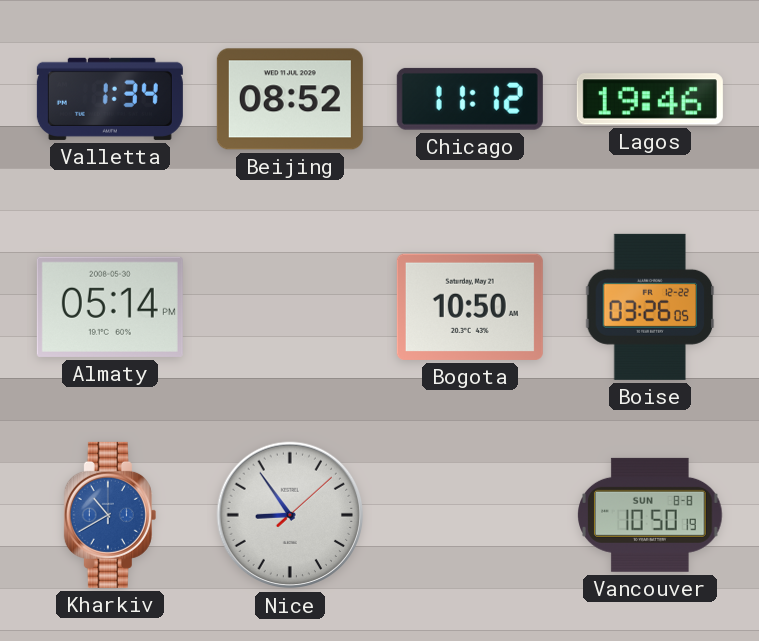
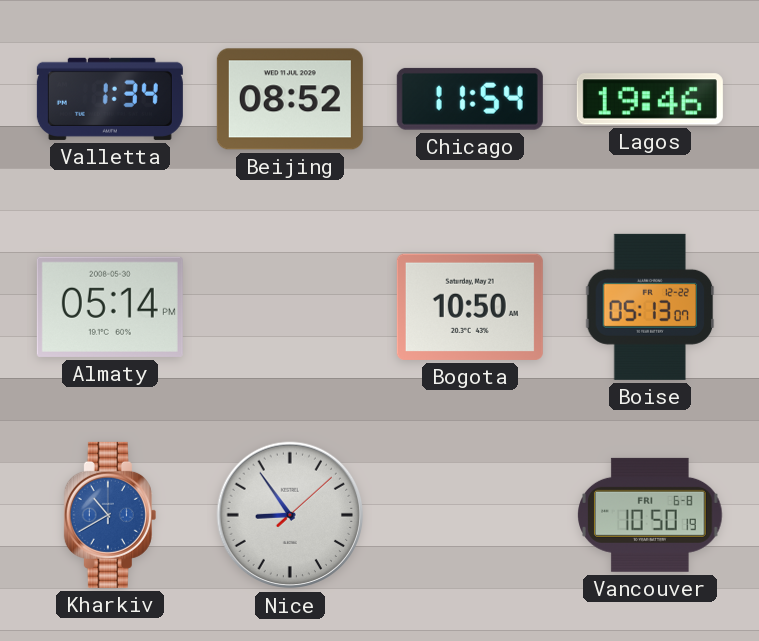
Chicago: 11:12 -> 11:54
Boise: 03:26 -> 05:13
Vancouver date: SUN 8-8 -> FRI 6-8
